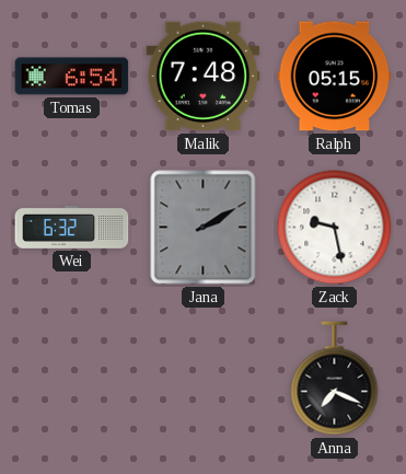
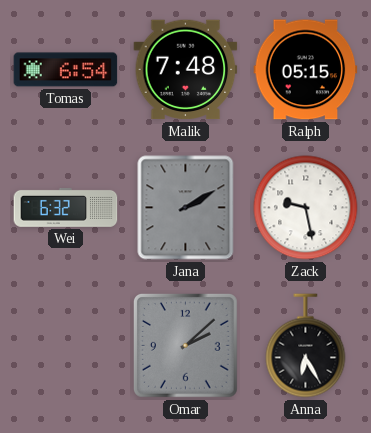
Omar: none -> 2:08
Anna: 7:19 -> 6:25
